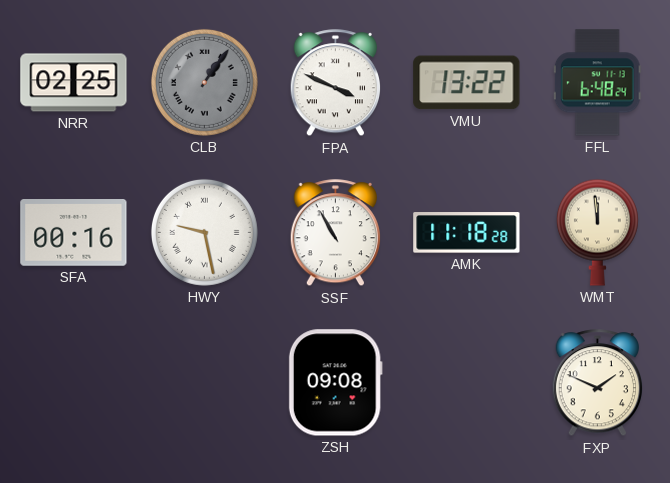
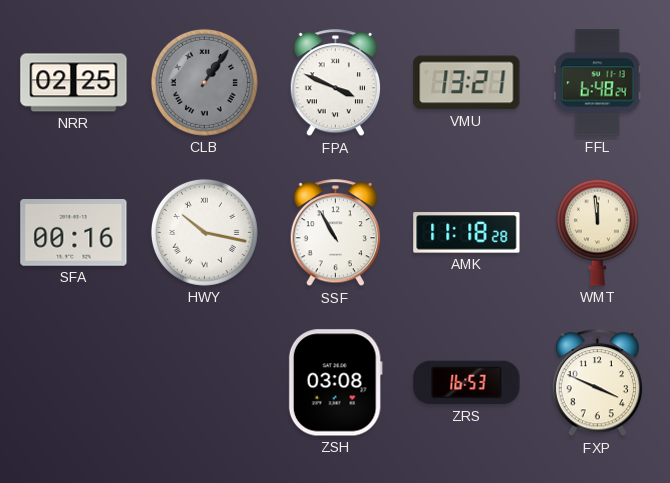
VMU: 13:22 -> 13:21
HWY: 9:28 -> 10:17
ZSH: 09:08 -> 03:08
ZRS: none -> 16:53
FXP: 1:49 -> 3:49
